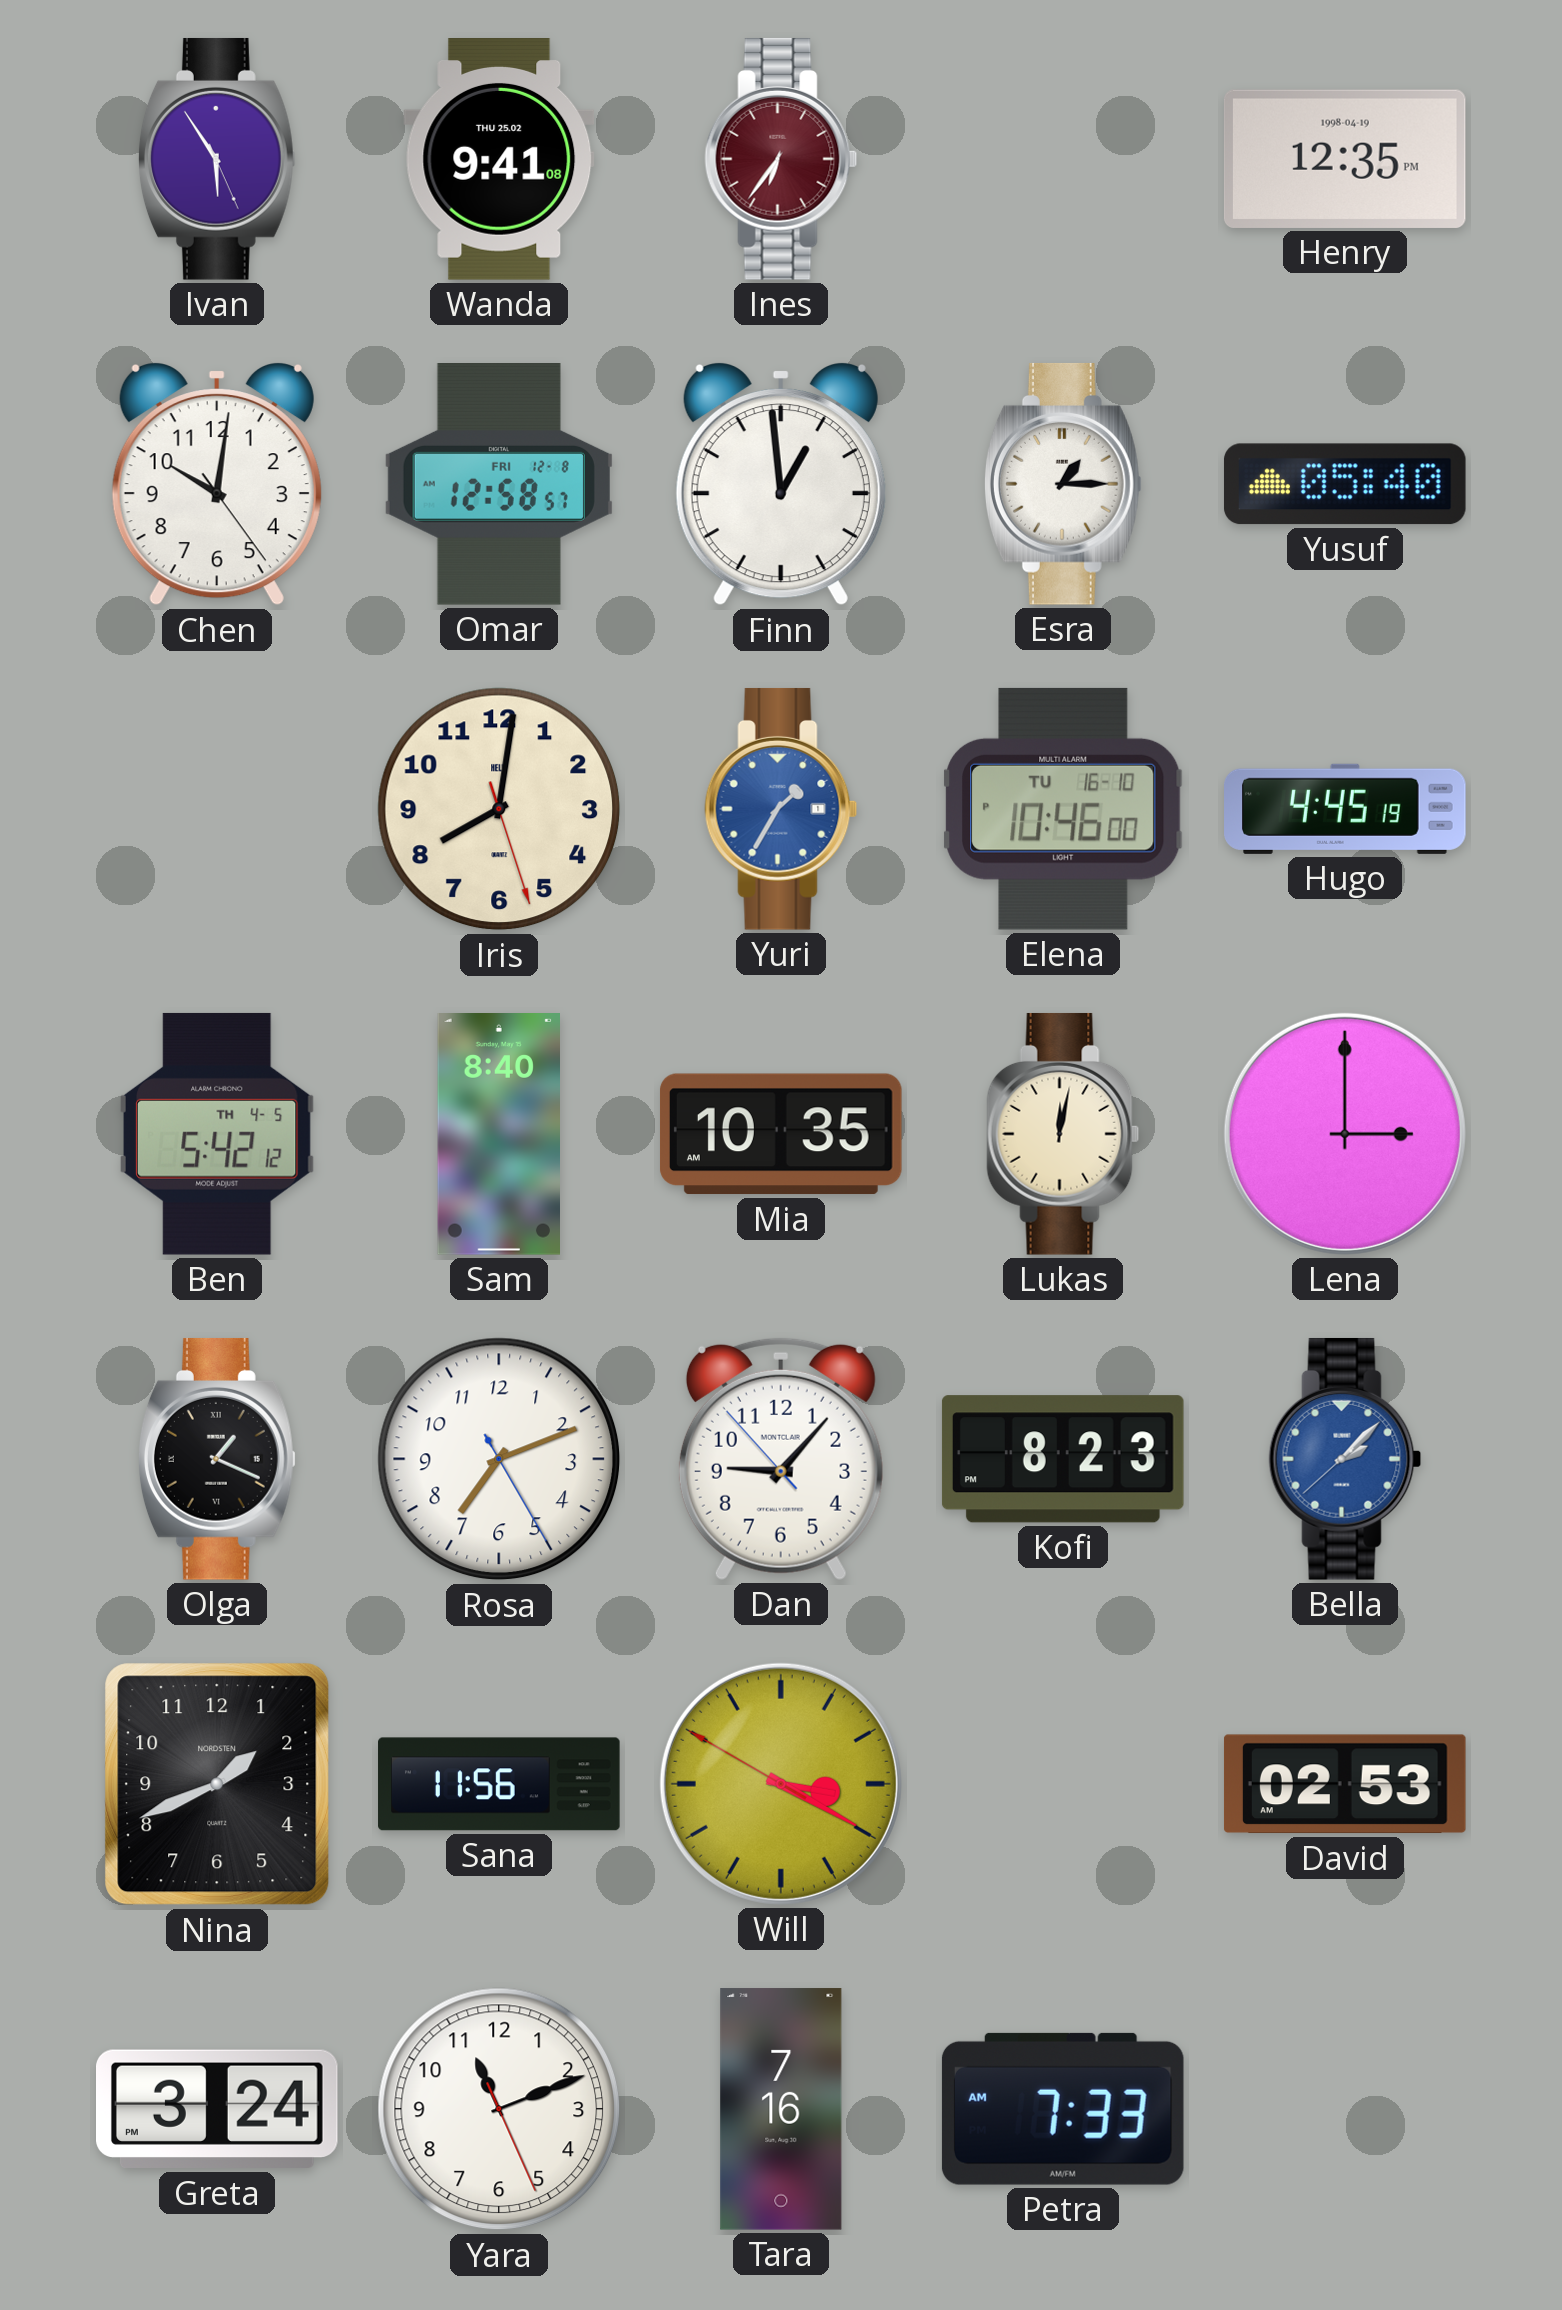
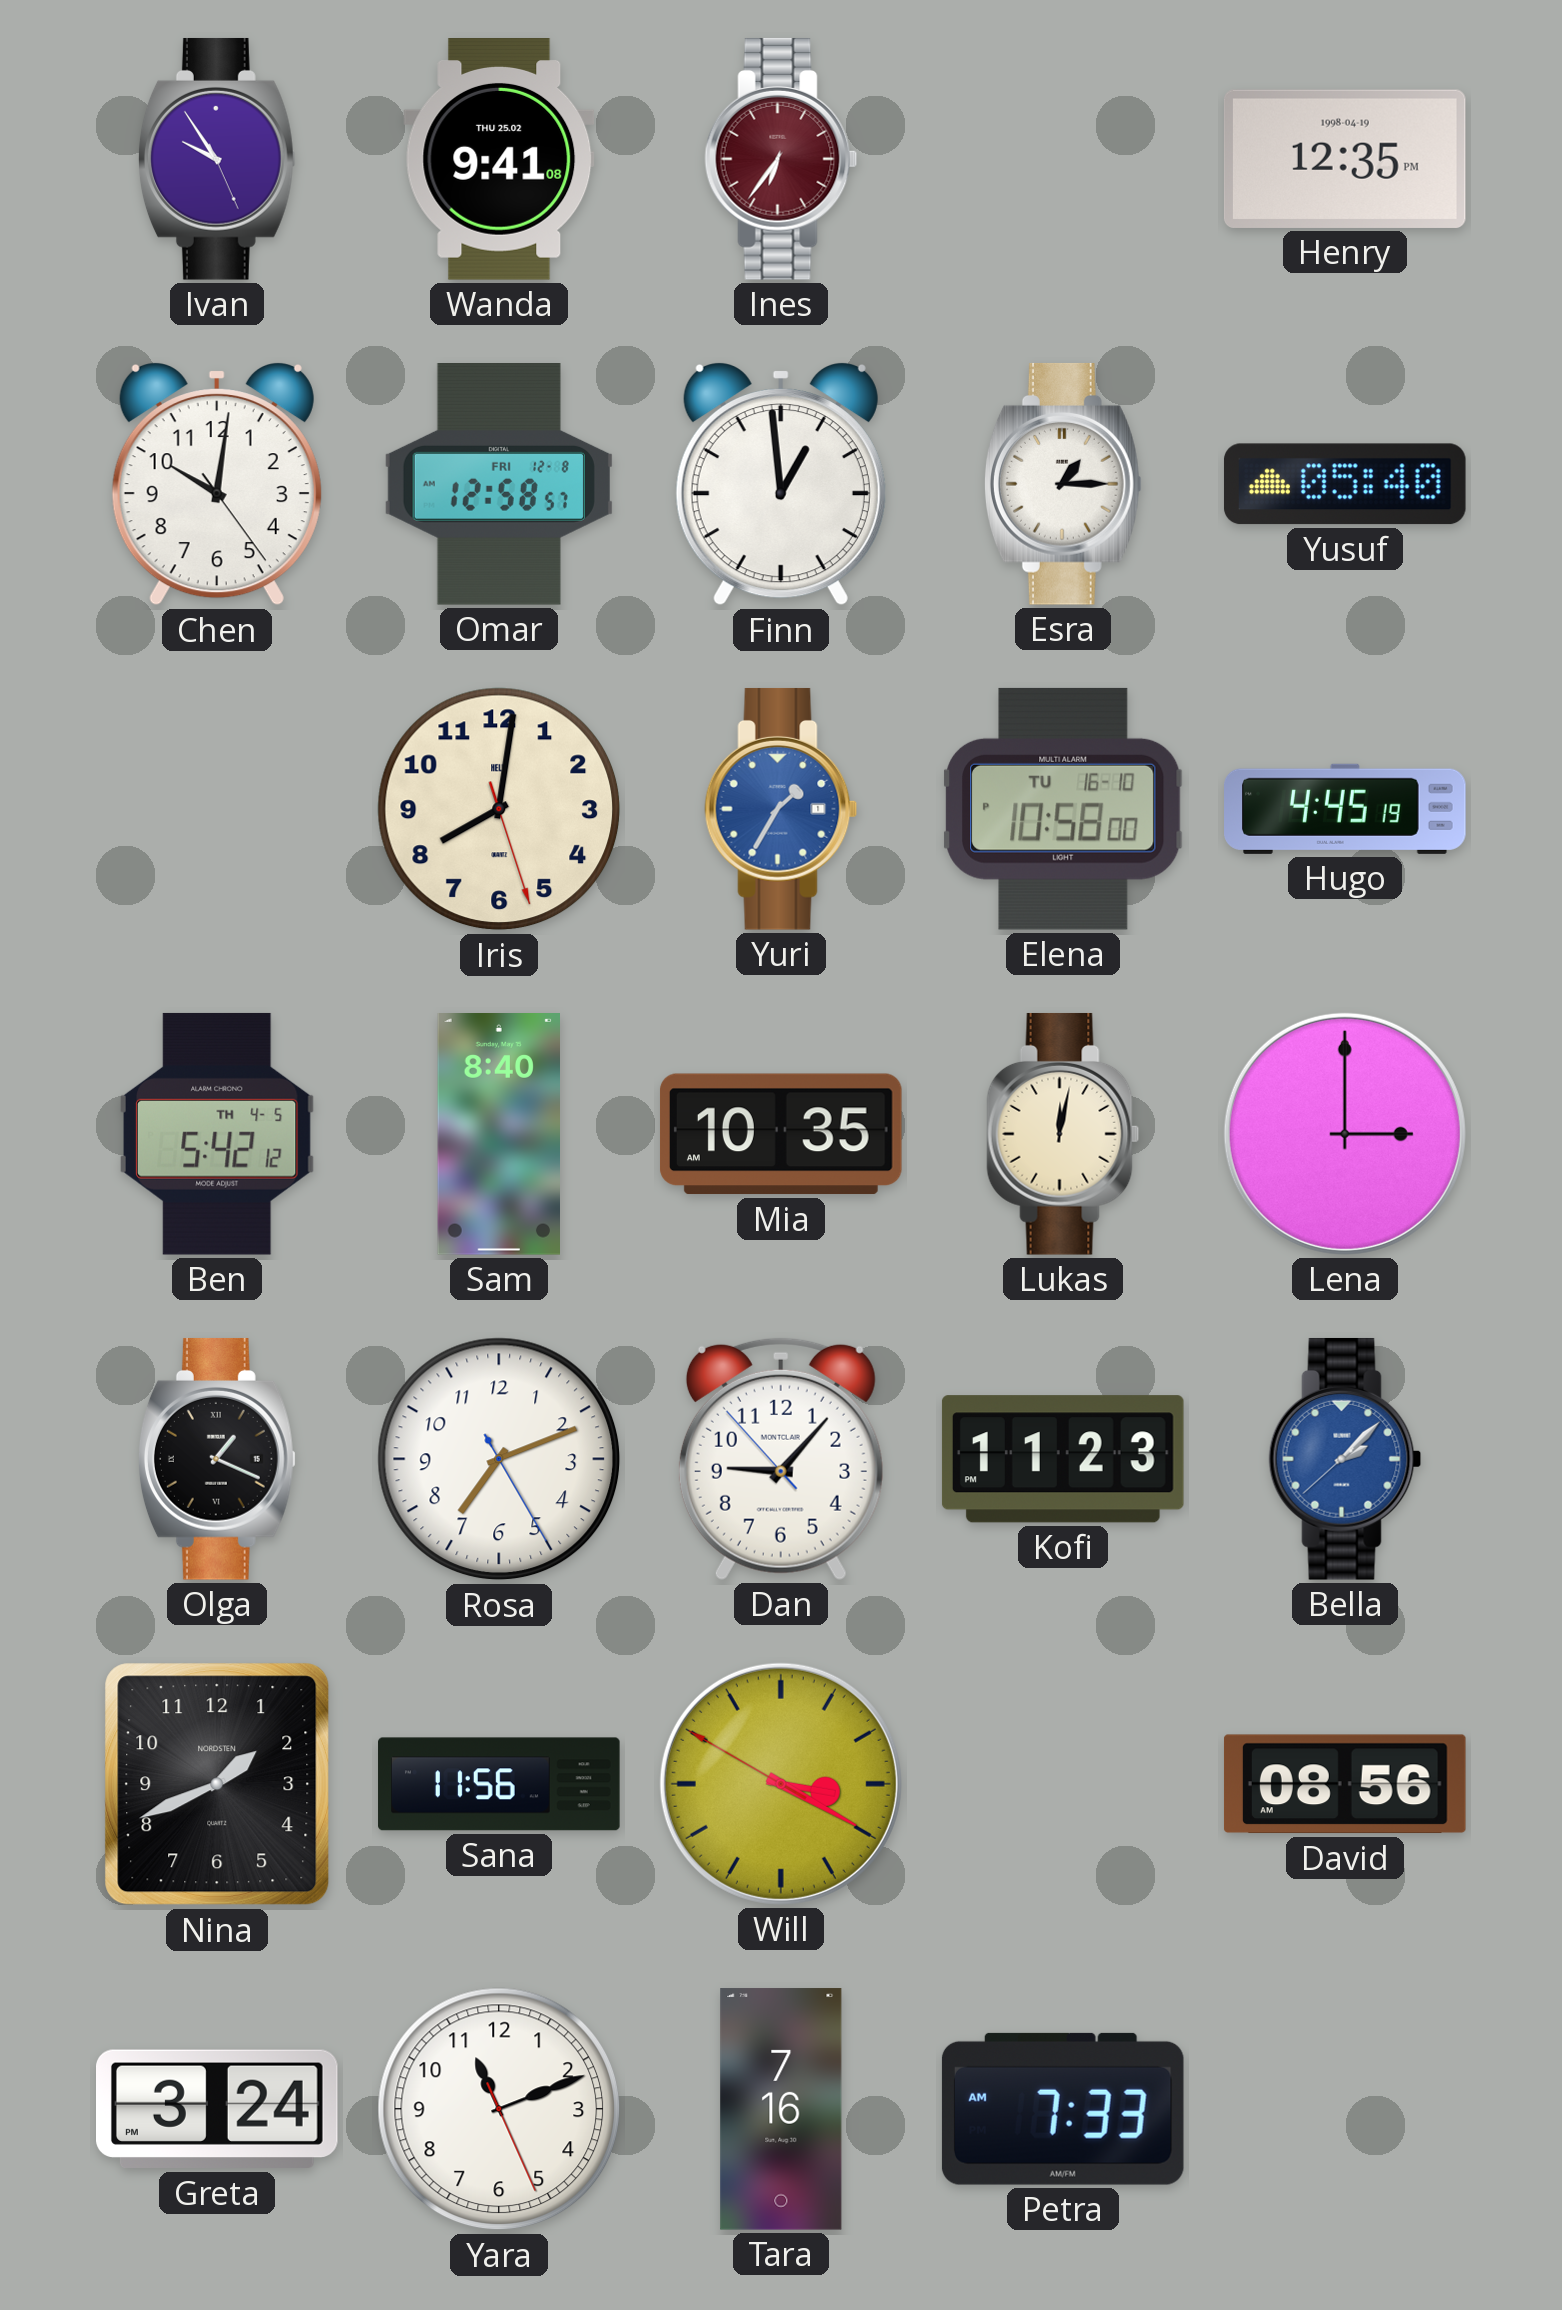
Ivan: 5:54 -> 9:54
Elena: 10:46 -> 10:58
Kofi: 8:23 -> 11:23
David: 02:53 -> 08:56
